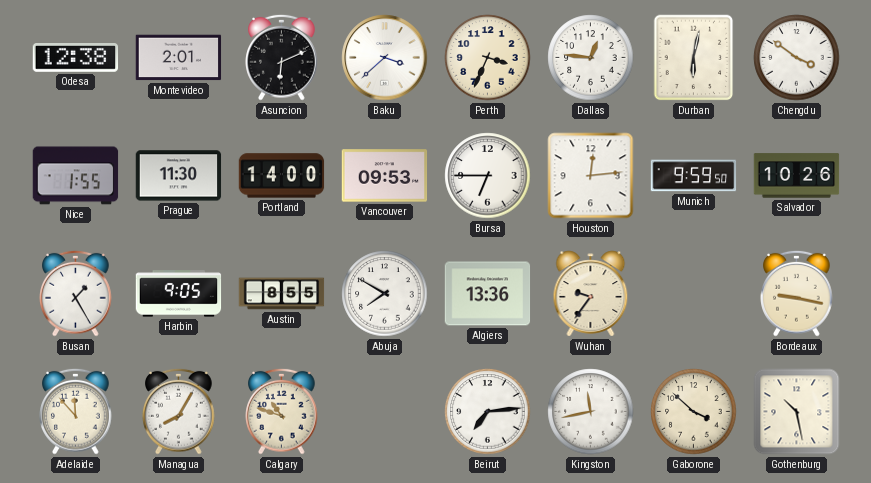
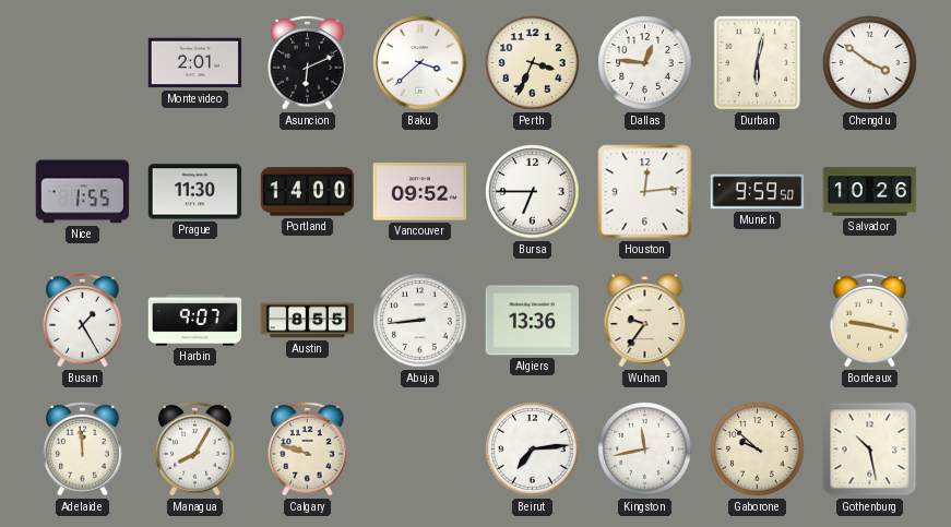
Odesa: 12:38 -> none
Vancouver: 09:53 -> 09:52
Harbin: 9:05 -> 9:07
Abuja: 7:50 -> 8:44
Adelaide: 11:53 -> 11:59
Calgary: 10:48 -> 9:48
Gaborone: 3:52 -> 9:52
